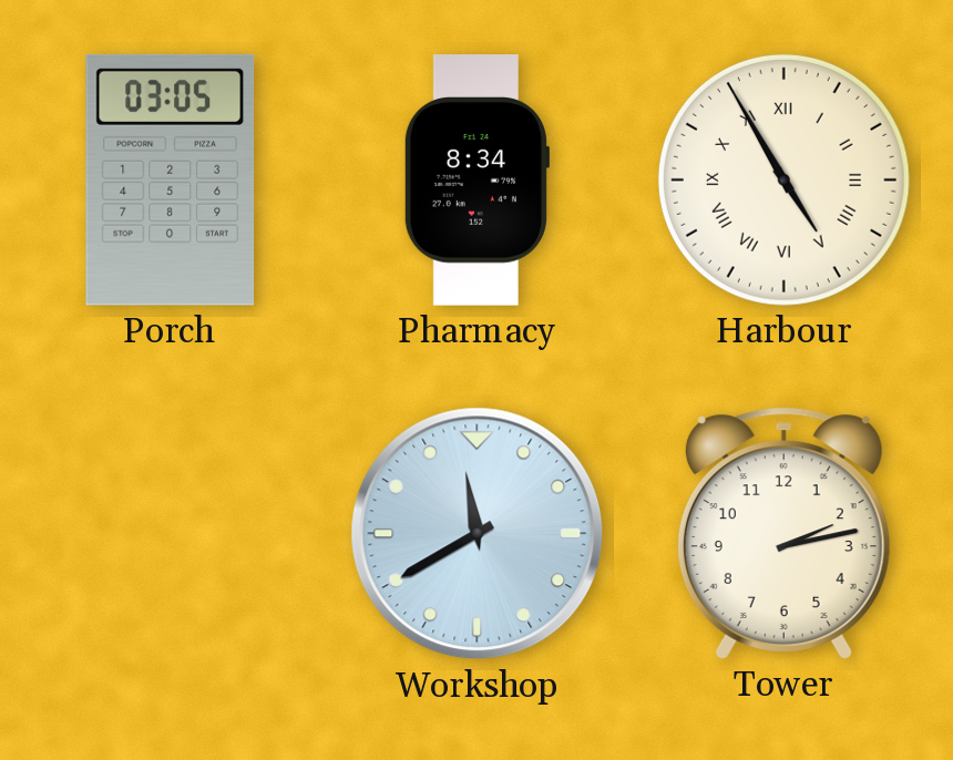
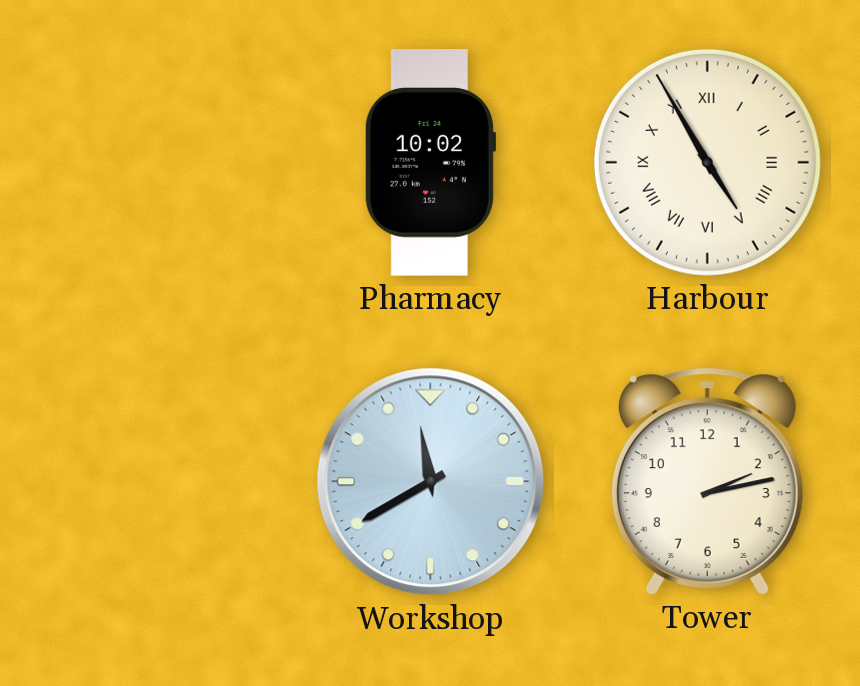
Porch: 03:05 -> none
Pharmacy: 8:34 -> 10:02
